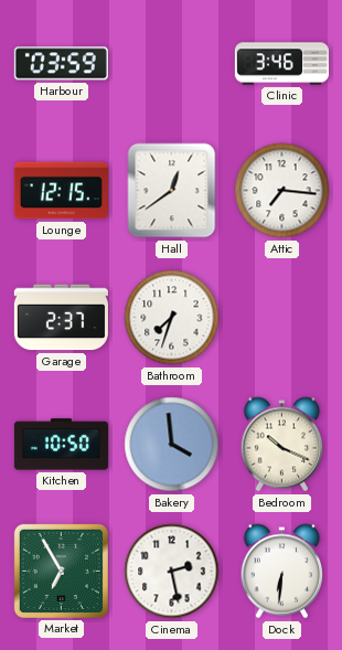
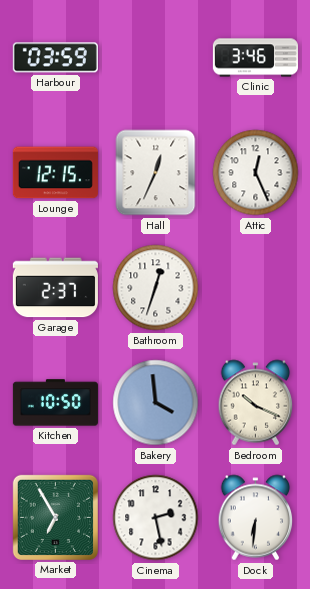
Hall: 12:39 -> 12:34
Attic: 7:16 -> 12:26
Bathroom: 7:33 -> 12:33
